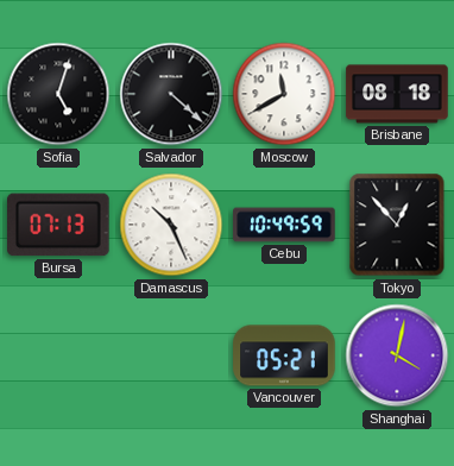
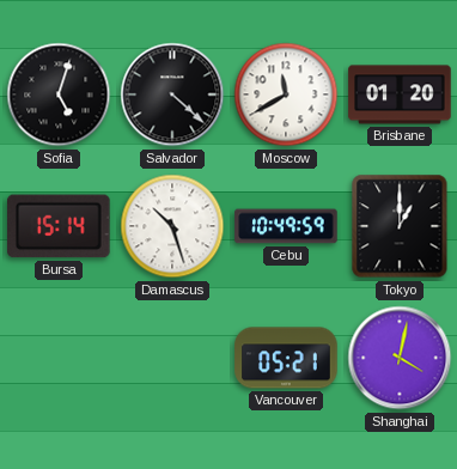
Brisbane: 08:18 -> 01:20
Bursa: 07:13 -> 15:14
Damascus: 10:26 -> 10:27
Tokyo: 12:53 -> 1:00
